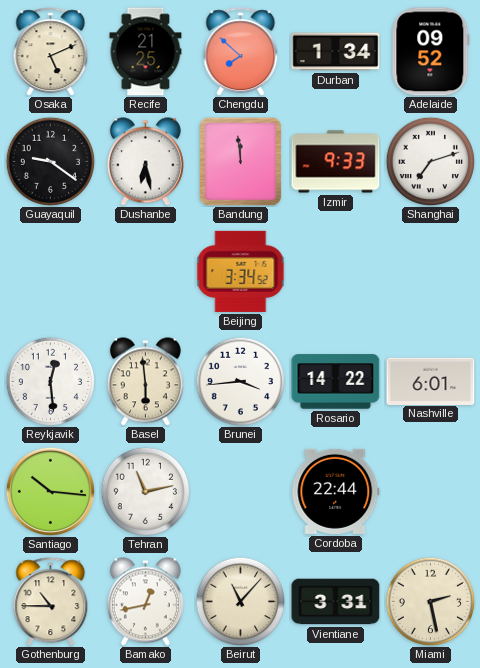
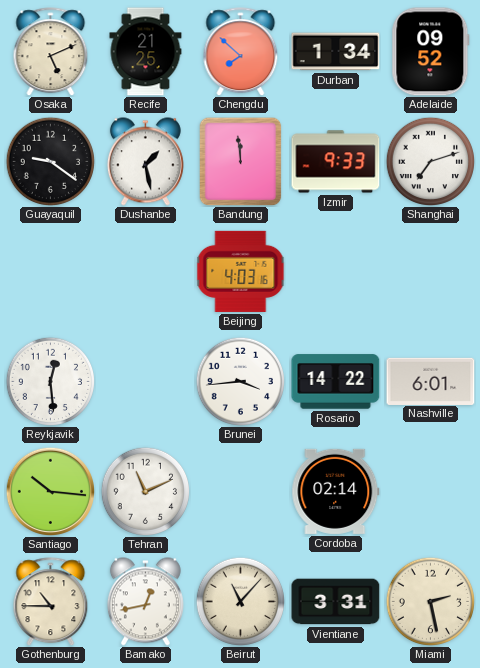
Dushanbe: 6:28 -> 1:28
Beijing: 3:34 -> 4:03
Basel: 5:59 -> none
Tehran: 11:13 -> 11:11
Cordoba: 22:44 -> 02:14
